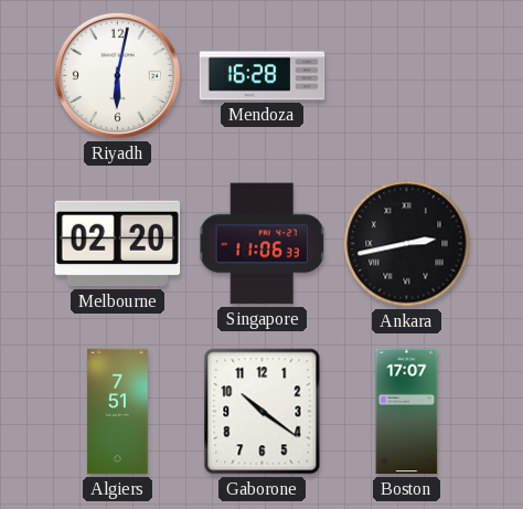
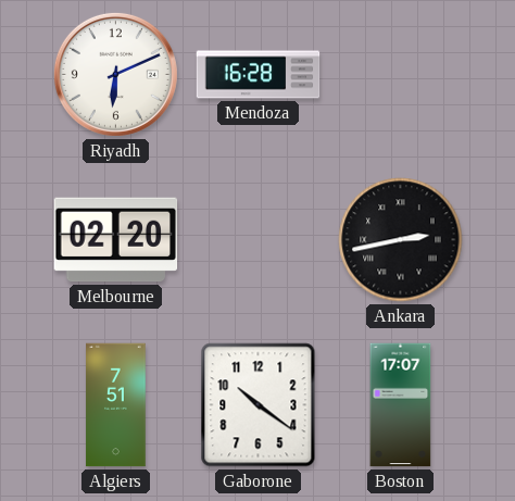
Riyadh: 6:02 -> 6:11
Singapore: 11:06 -> none
